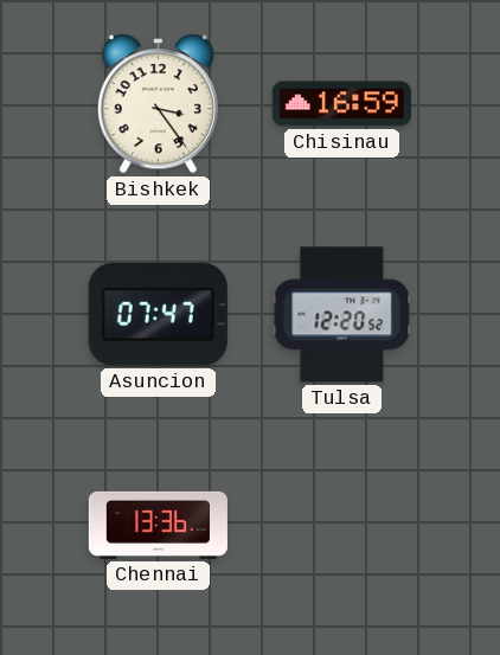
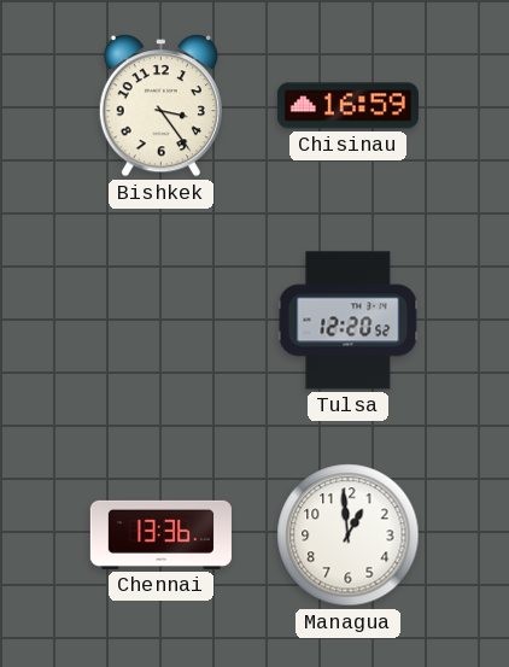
Asuncion: 07:47 -> none
Managua: none -> 12:59
